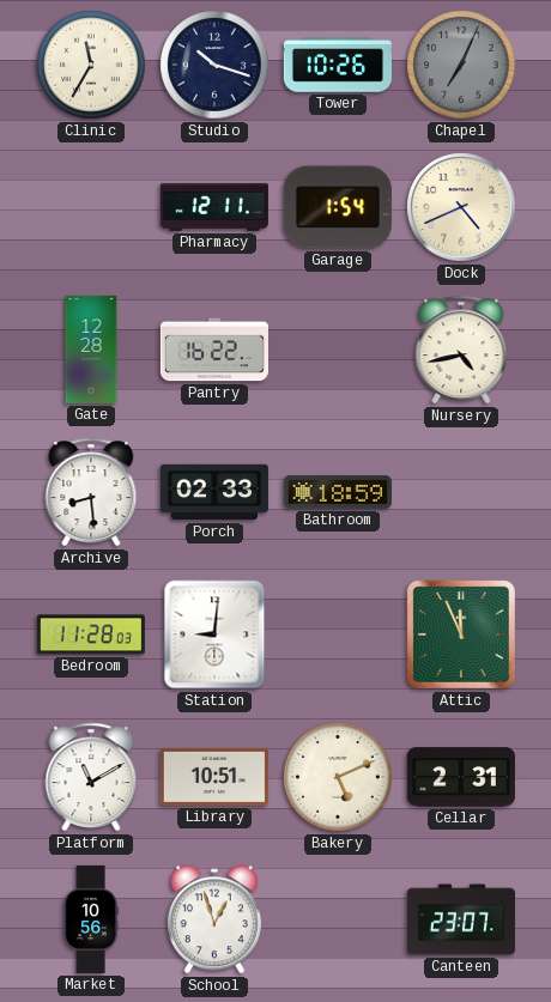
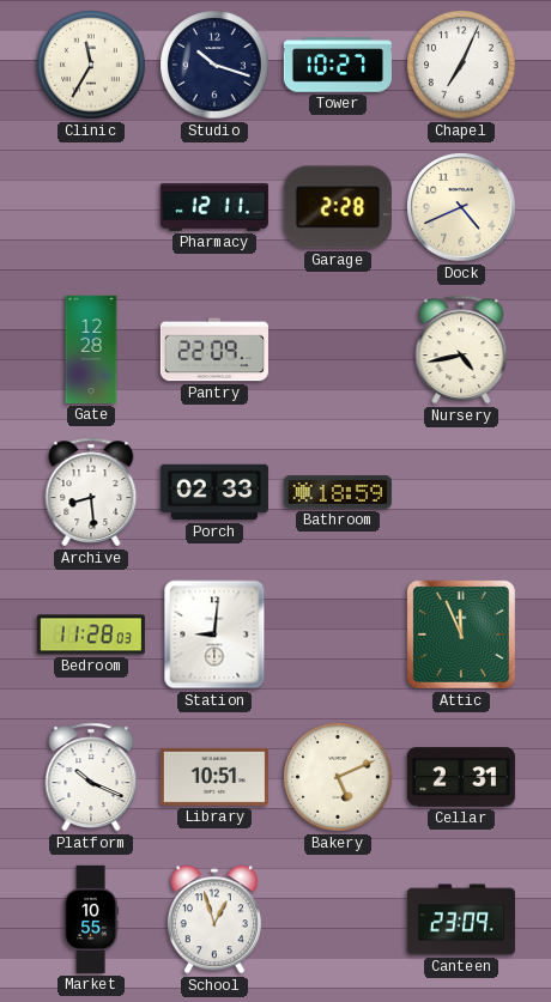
Tower: 10:26 -> 10:27
Chapel dial: grey -> white
Garage: 1:54 -> 2:28
Pantry: 16:22 -> 22:09
Platform: 11:10 -> 10:19
Market: 10:56 -> 10:55
Canteen: 23:07 -> 23:09
